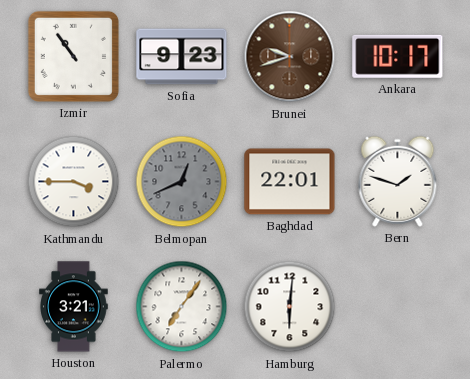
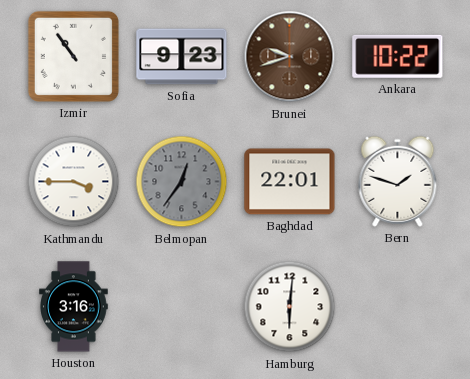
Ankara: 10:17 -> 10:22
Belmopan: 12:41 -> 12:36
Houston: 3:21 -> 3:16
Palermo: 7:06 -> none
